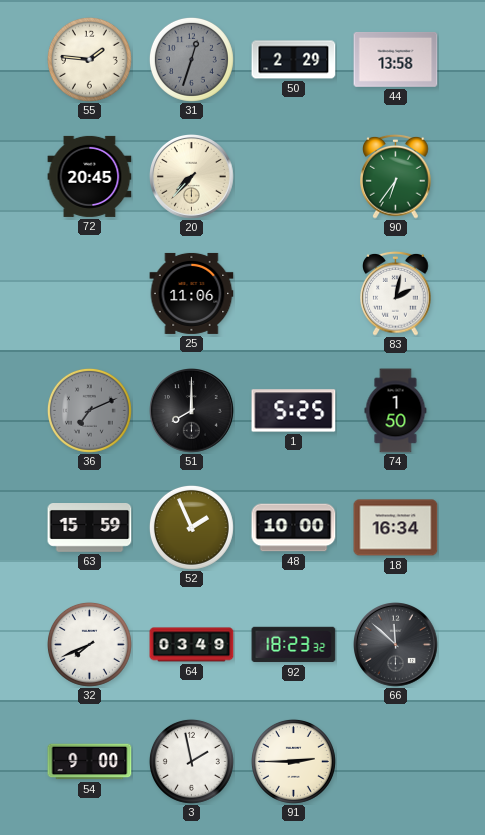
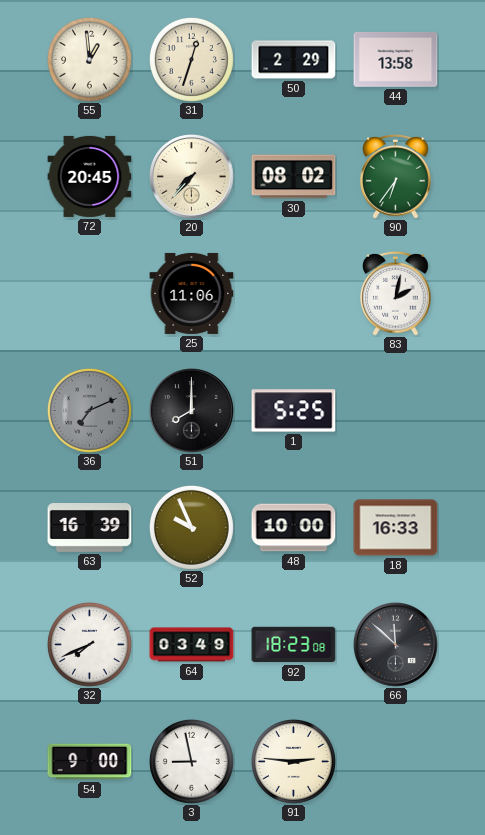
55: 1:46 -> 12:59
31 dial: grey -> cream
30: none -> 08:02
74: 1:50 -> none
63: 15:59 -> 16:39
52: 1:56 -> 9:56
18: 16:34 -> 16:33
92: 18:23:32 -> 18:23:08
3: 1:58 -> 8:58
91: 2:45 -> 2:46
